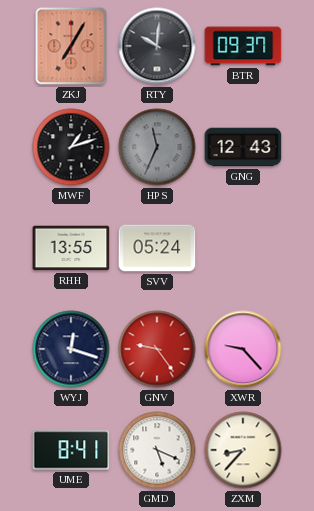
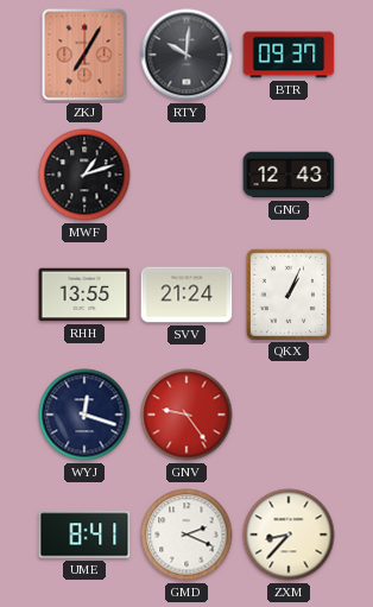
HPS: 11:34 -> none
SVV: 05:24 -> 21:24
QKX: none -> 1:04
XWR: 9:23 -> none
GMD: 5:19 -> 2:19
